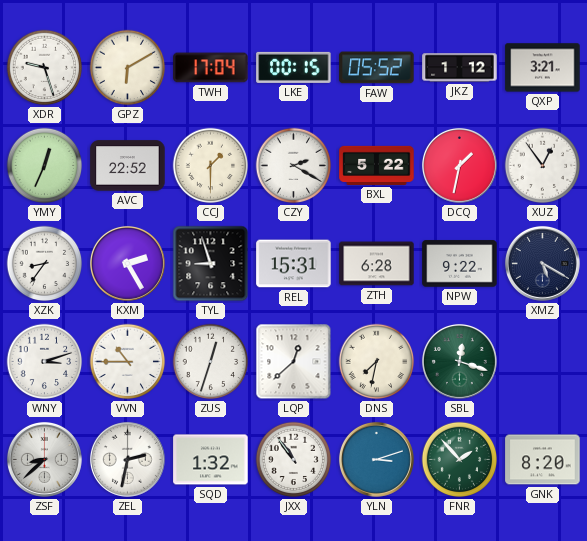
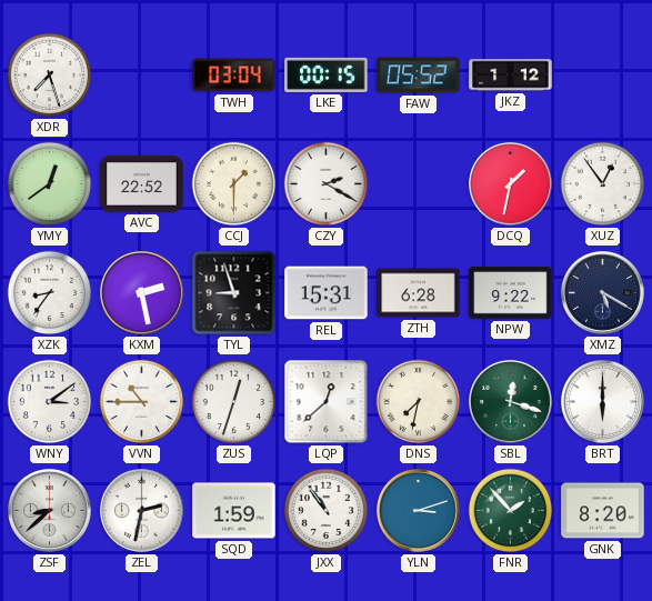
XDR: 9:27 -> 7:27
GPZ: 6:10 -> none
TWH: 17:04 -> 03:04
QXP: 3:21 -> none
YMY: 12:34 -> 12:39
BXL: 5:22 -> none
KXM: 2:25 -> 2:28
WNY: 3:12 -> 3:09
BRT: none -> 6:00
SQD: 1:32 -> 1:59
